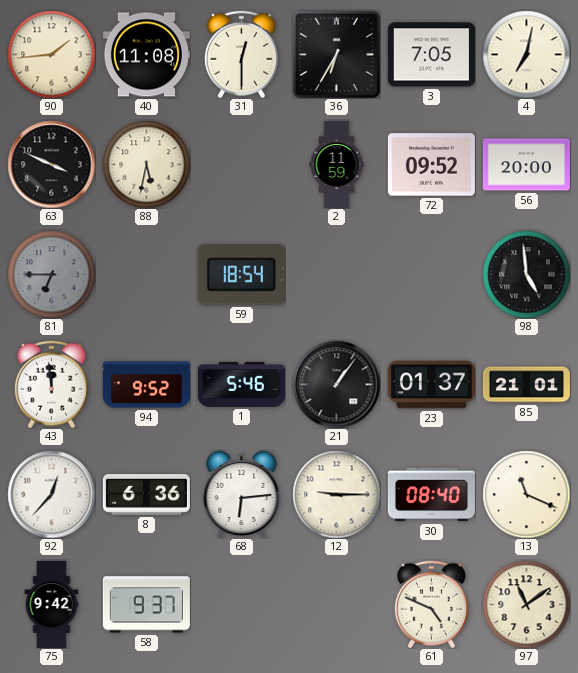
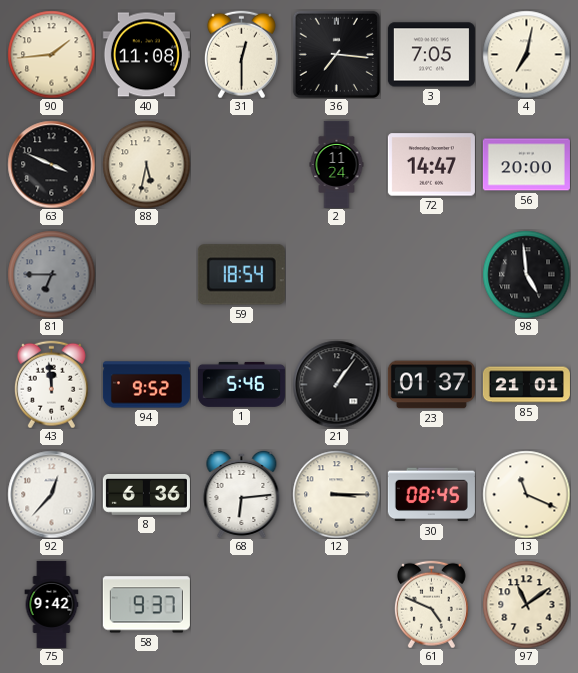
36: 6:35 -> 7:16
2: 11:59 -> 11:24
72: 09:52 -> 14:47
12: 9:15 -> 3:15
30: 08:40 -> 08:45
